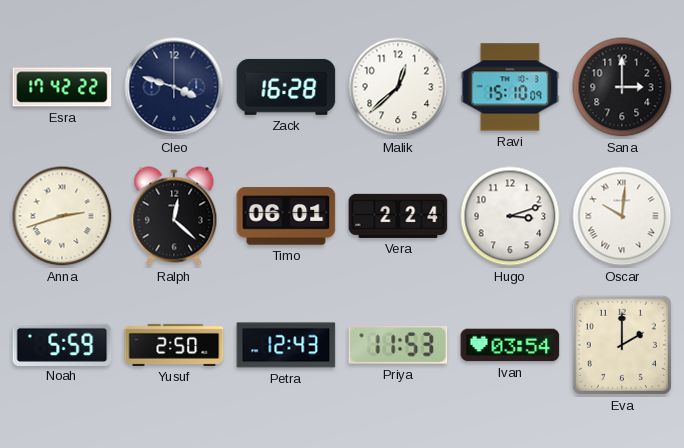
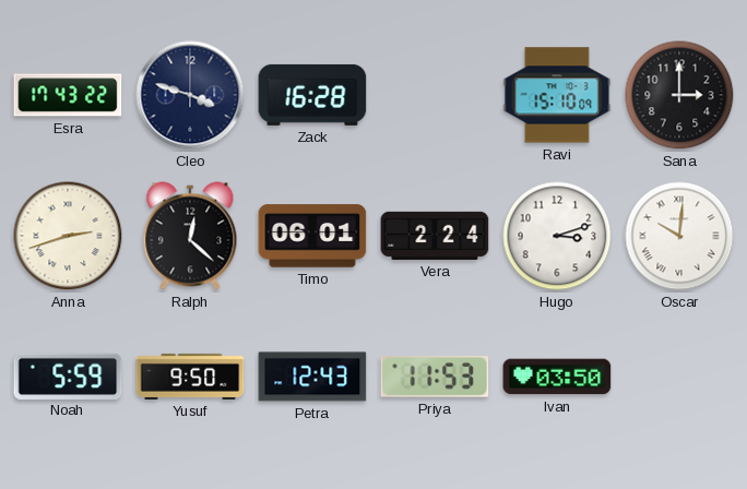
Esra: 17:42 -> 17:43
Malik: 12:38 -> none
Yusuf: 2:50 -> 9:50
Ivan: 03:54 -> 03:50
Eva: 2:00 -> none
